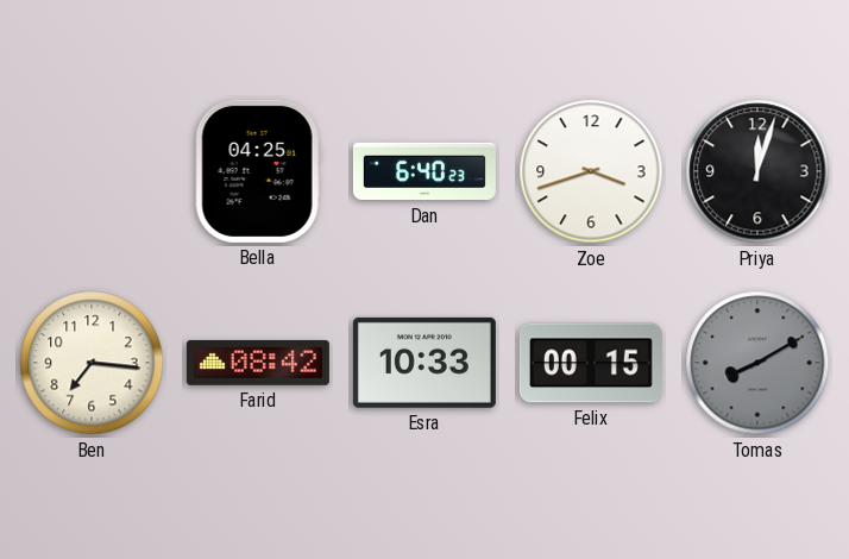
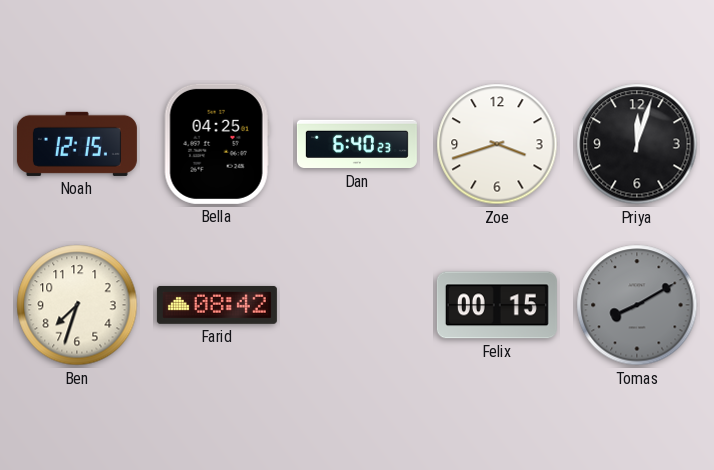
Noah: none -> 12:15
Ben: 7:16 -> 7:33
Esra: 10:33 -> none
